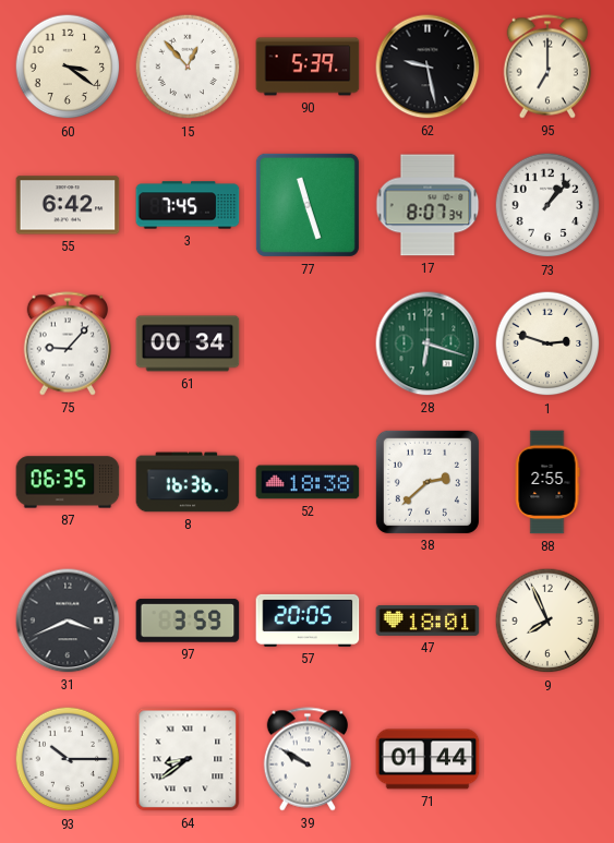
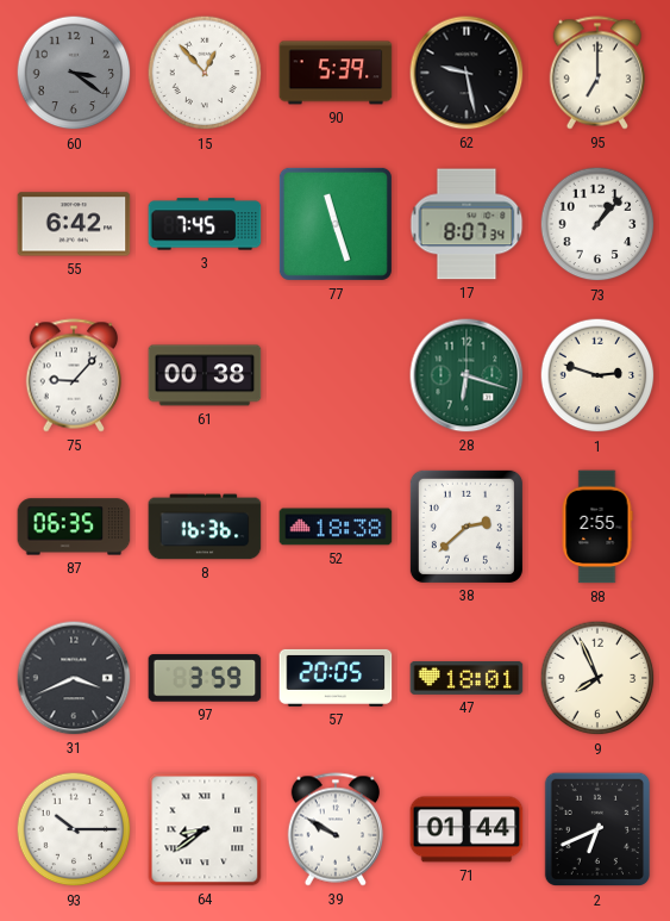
60 dial: cream -> grey
61: 00:34 -> 00:38
2: none -> 6:41
